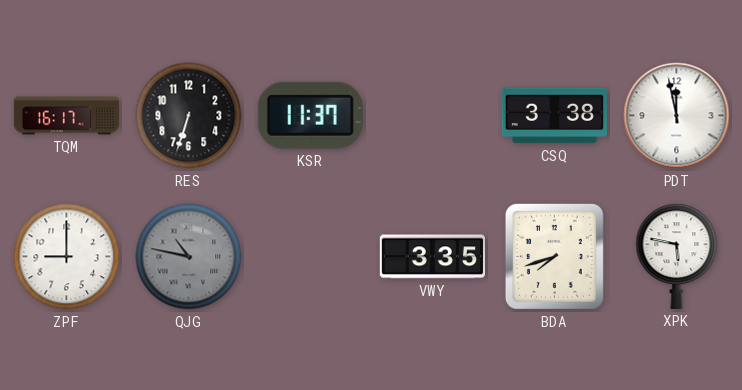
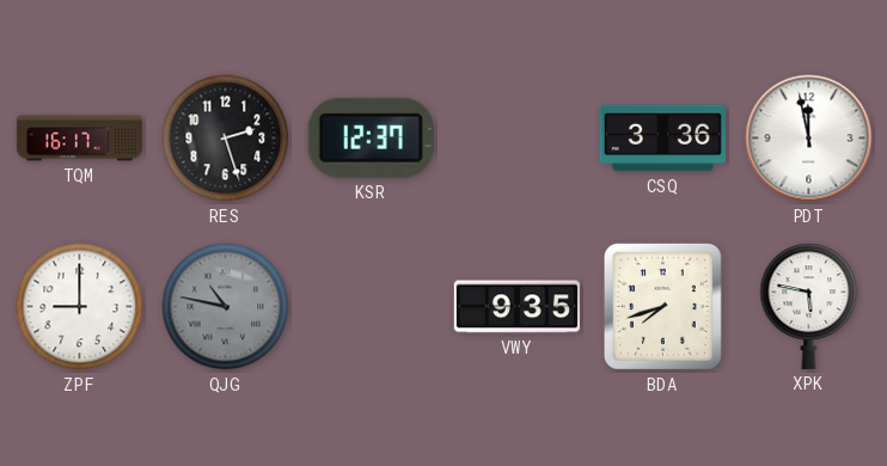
RES: 6:33 -> 2:27
KSR: 11:37 -> 12:37
CSQ: 3:38 -> 3:36
VWY: 3:35 -> 9:35
